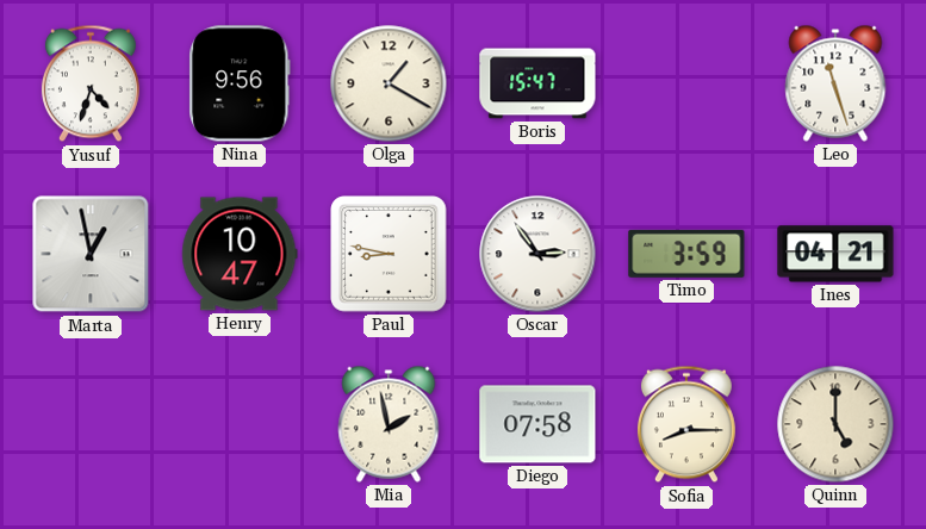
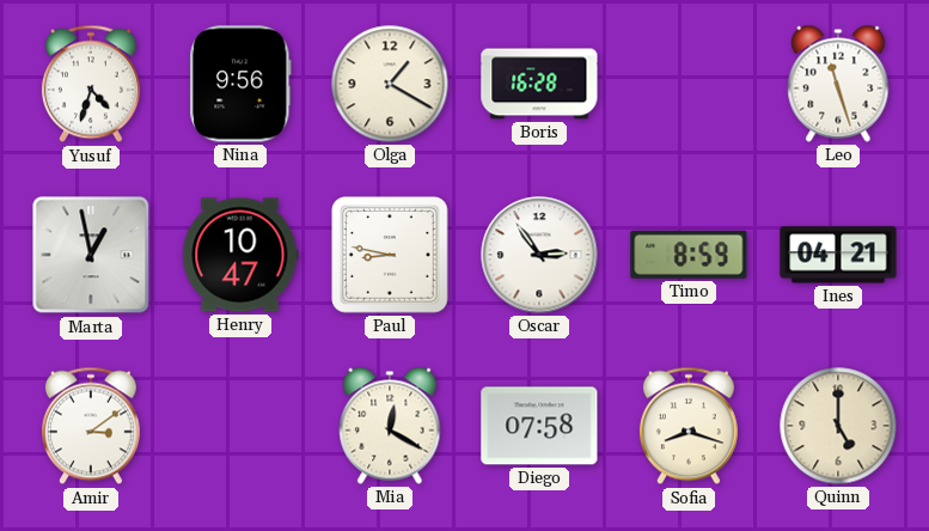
Boris: 15:47 -> 16:28
Timo: 3:59 -> 8:59
Amir: none -> 3:09
Mia: 1:58 -> 12:20
Sofia: 8:15 -> 8:18
